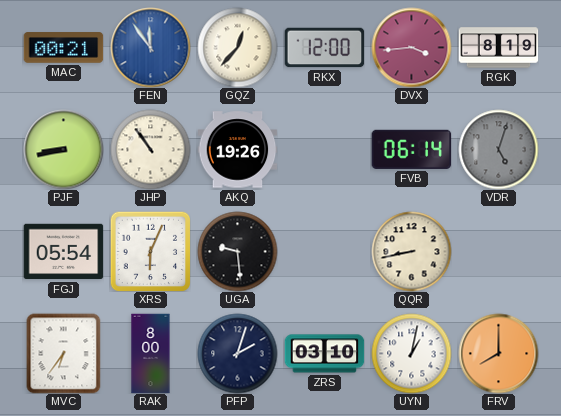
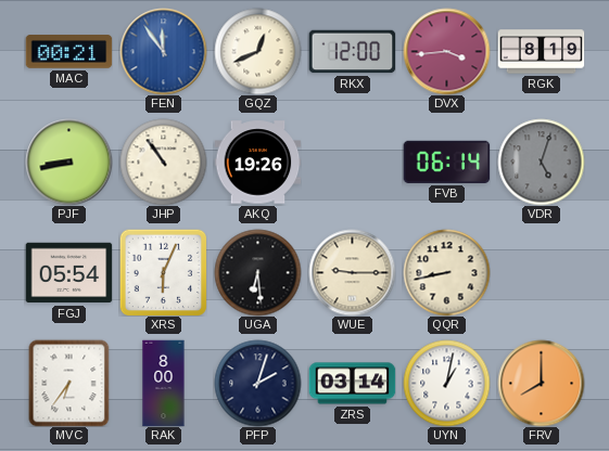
GQZ: 12:37 -> 12:41
UGA: 9:29 -> 6:29
WUE: none -> 9:15
ZRS: 03:10 -> 03:14
